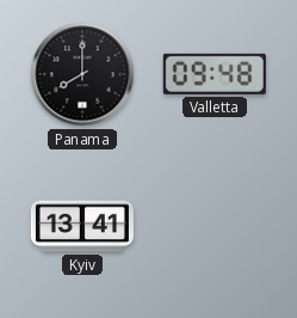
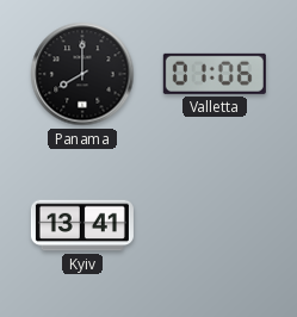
Valletta: 09:48 -> 01:06
